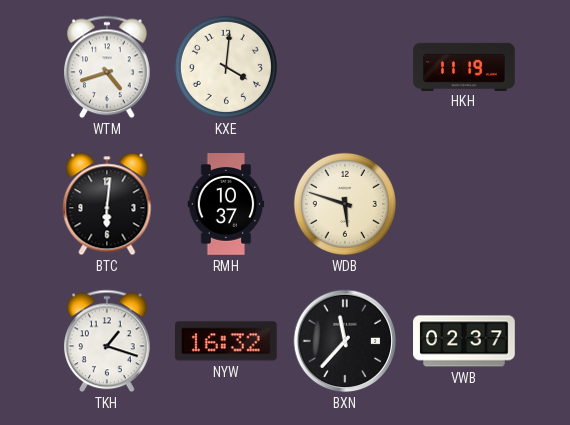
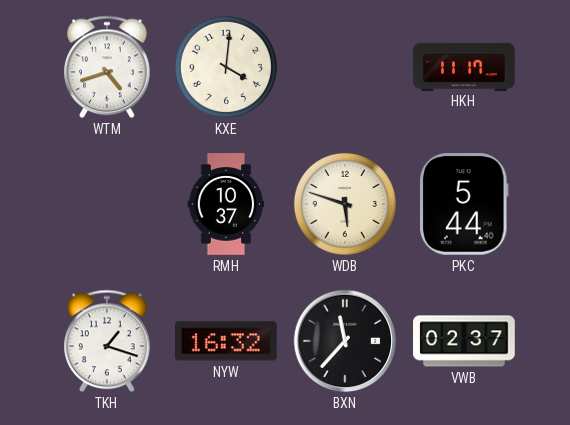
HKH: 11:19 -> 11:17
BTC: 6:01 -> none
PKC: none -> 5:44
